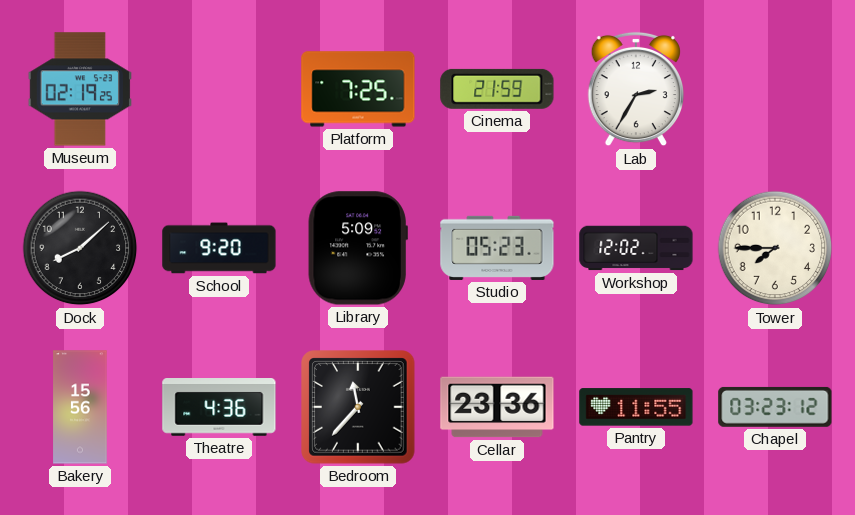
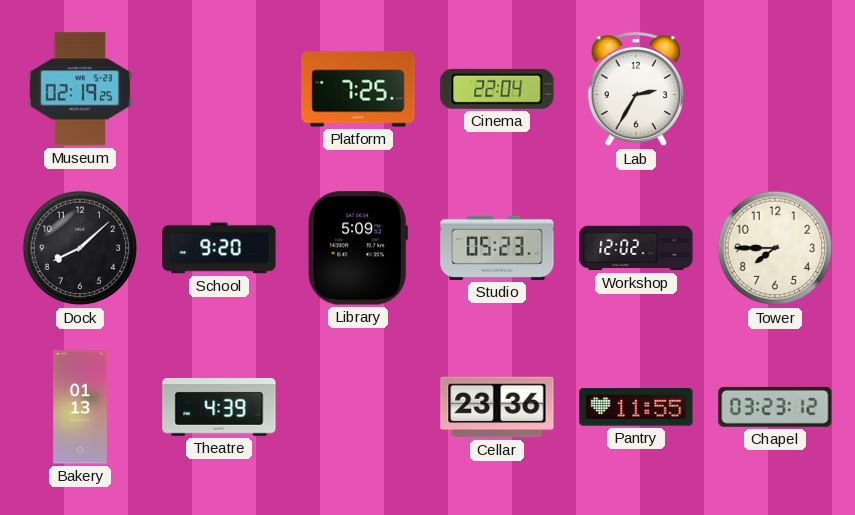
Cinema: 21:59 -> 22:04
Bakery: 15:56 -> 01:13
Theatre: 4:36 -> 4:39
Bedroom: 11:37 -> none
